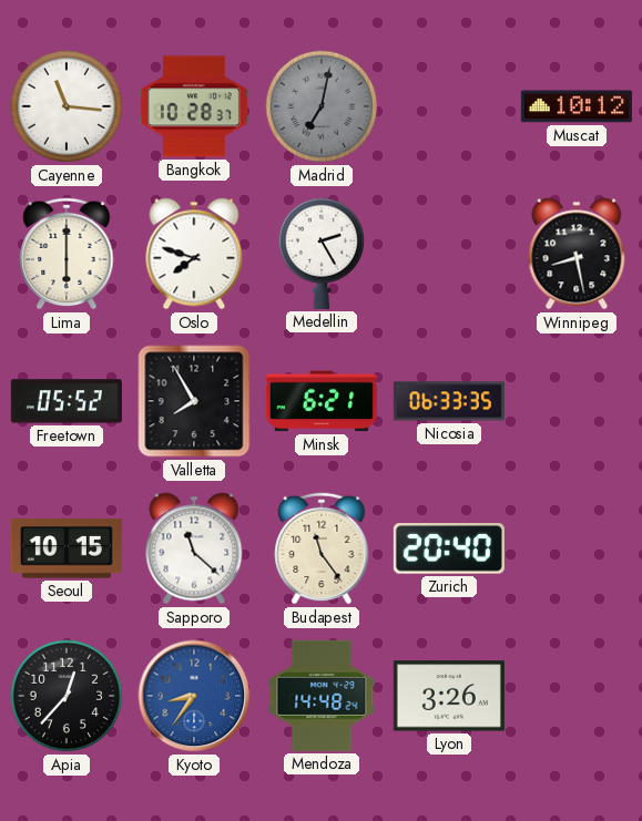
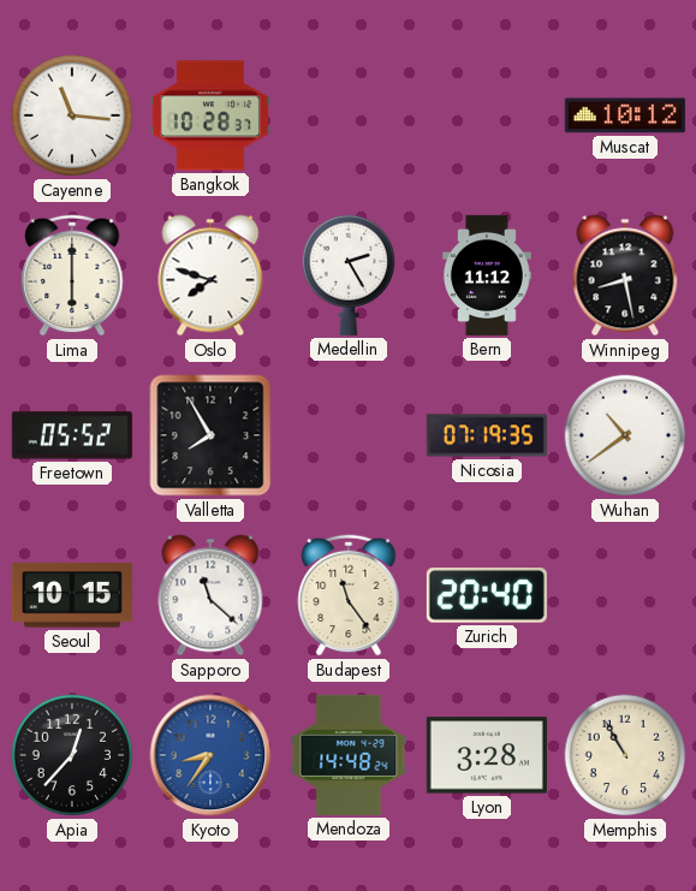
Madrid: 7:02 -> none
Bern: none -> 11:12
Minsk: 6:21 -> none
Nicosia: 06:33 -> 07:19
Wuhan: none -> 10:39
Lyon: 3:26 -> 3:28
Memphis: none -> 10:55
